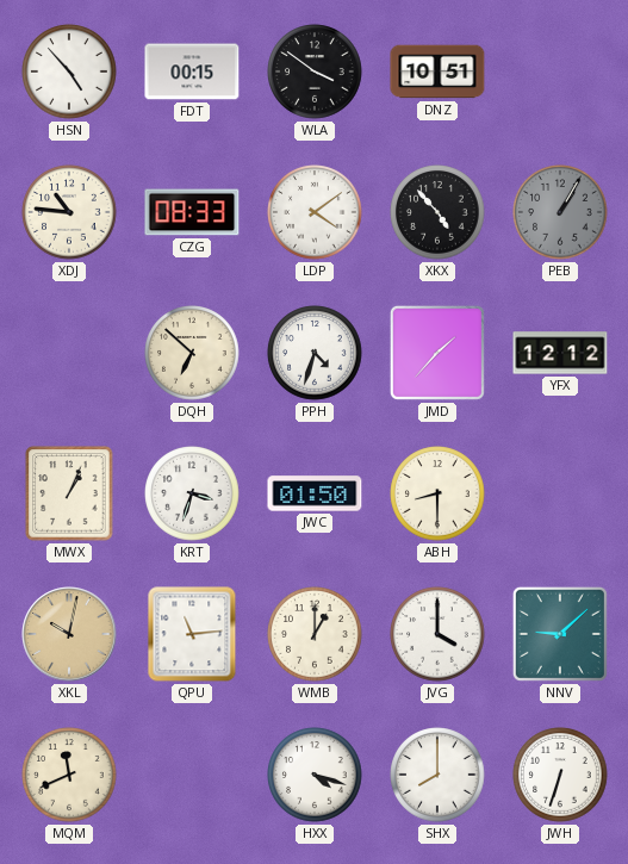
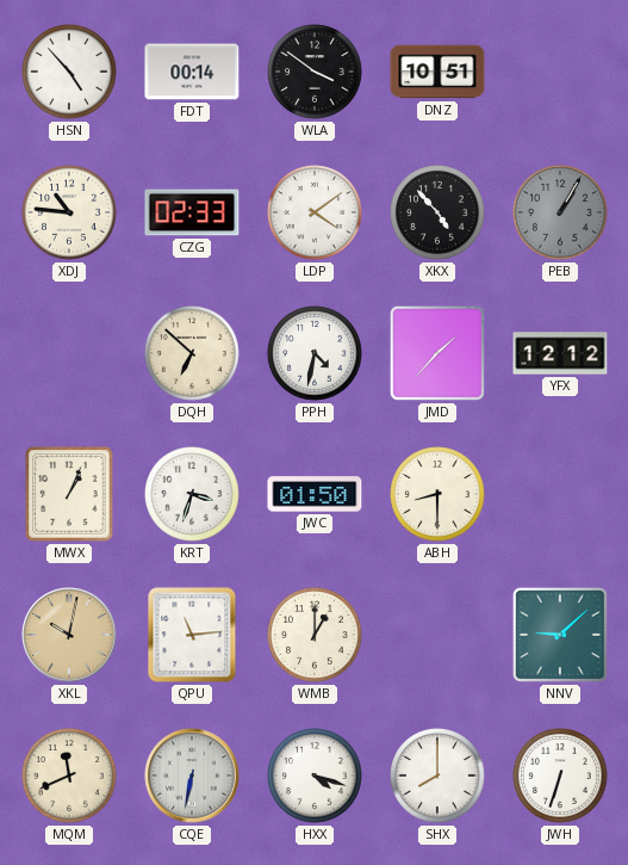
FDT: 00:15 -> 00:14
CZG: 08:33 -> 02:33
PPH: 4:33 -> 4:32
JVG: 4:00 -> none
CQE: none -> 6:32
